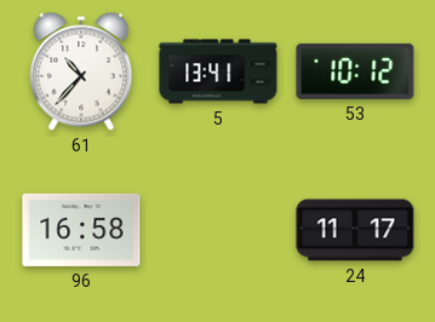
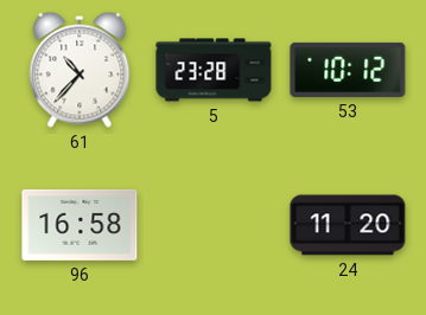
5: 13:41 -> 23:28
24: 11:17 -> 11:20
